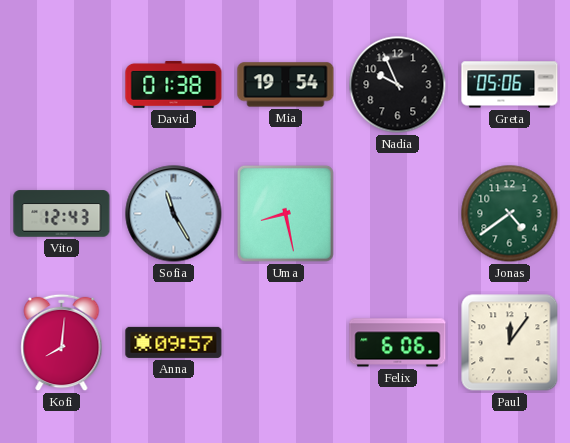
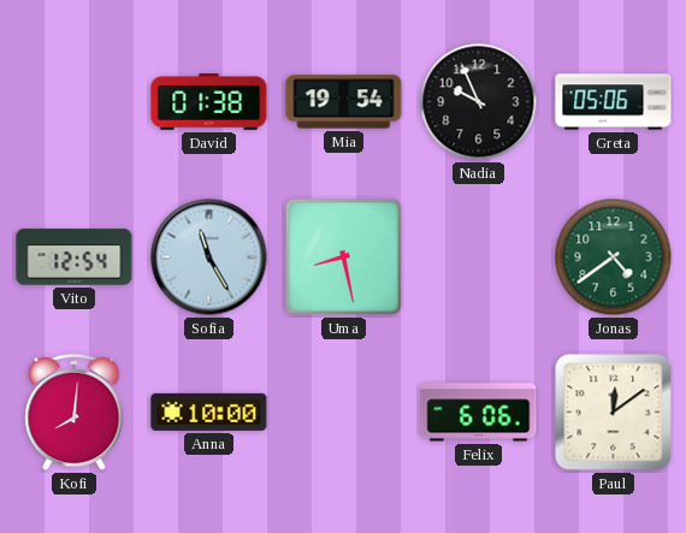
Vito: 12:43 -> 12:54
Anna: 09:57 -> 10:00
Paul: 12:06 -> 12:09
